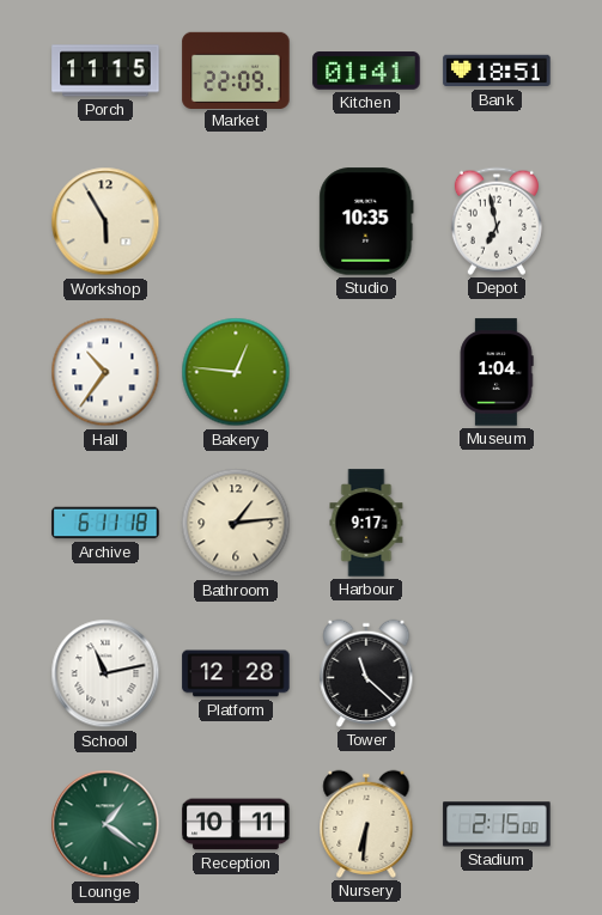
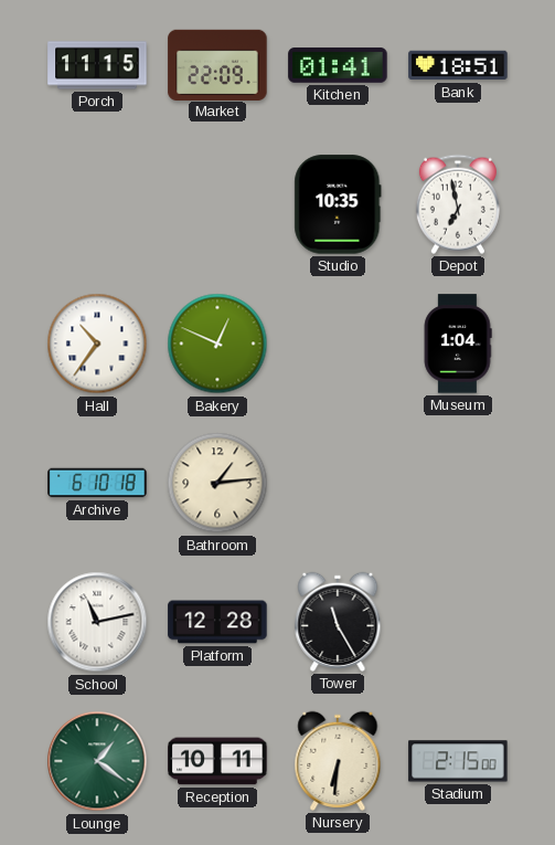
Workshop: 5:55 -> none
Bakery: 12:46 -> 12:49
Archive: 6:11 -> 6:10
Harbour: 9:17 -> none
Tower: 11:22 -> 11:25
